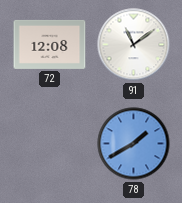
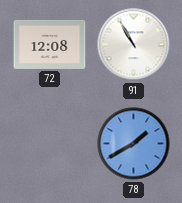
91: 11:09 -> 10:55
